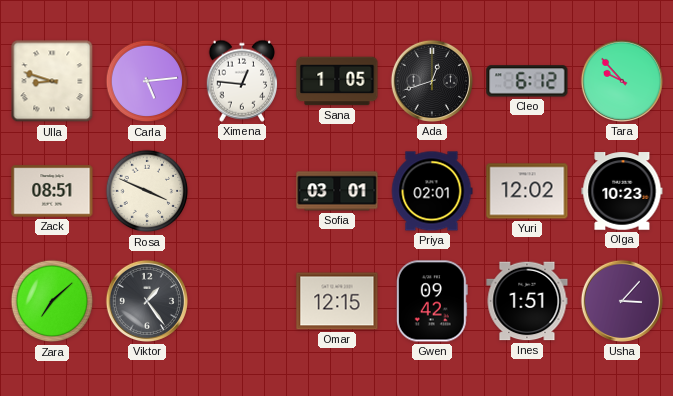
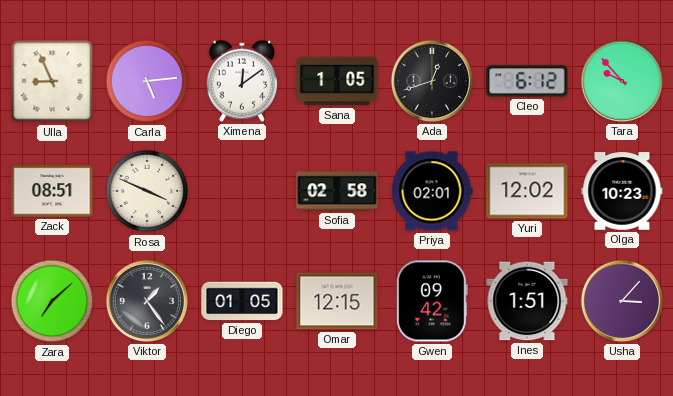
Ulla: 8:48 -> 8:56
Ximena: 12:46 -> 12:09
Sofia: 03:01 -> 02:58
Diego: none -> 01:05
